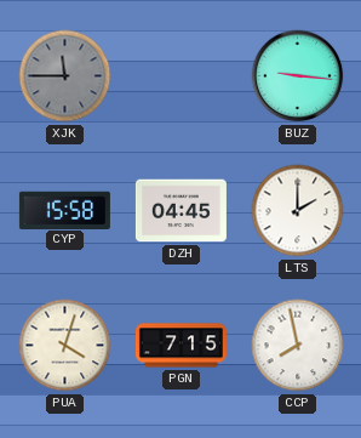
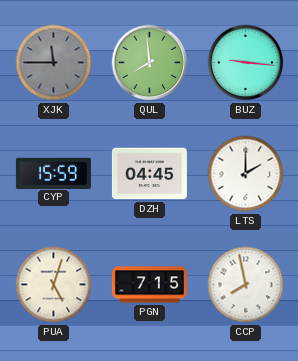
QUL: none -> 7:59
CYP: 15:58 -> 15:59
PUA: 4:03 -> 5:03
